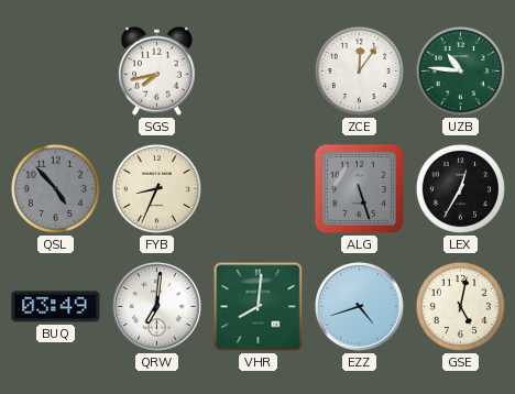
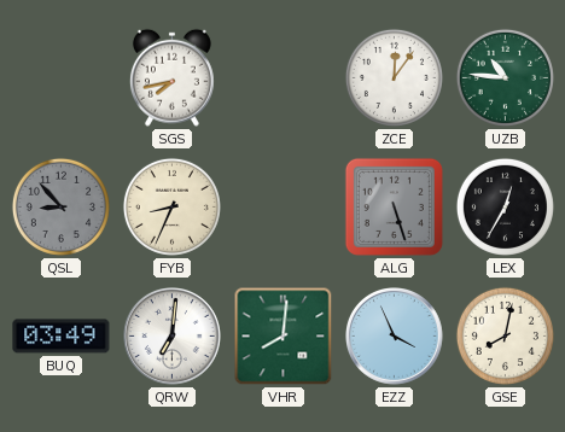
QSL: 4:53 -> 8:53
EZZ: 4:42 -> 3:56
GSE: 5:02 -> 8:02
